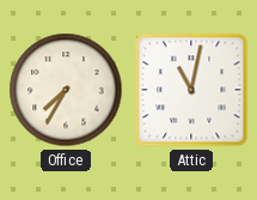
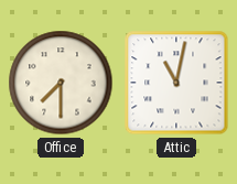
Office: 7:35 -> 7:30
